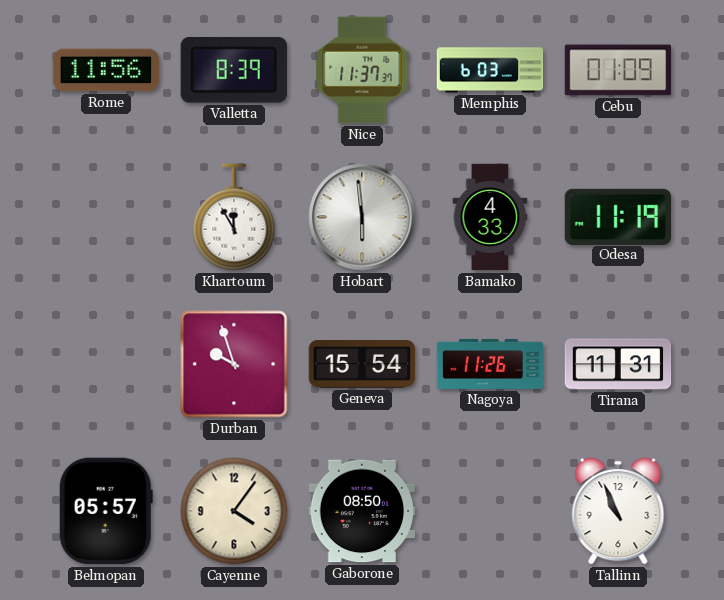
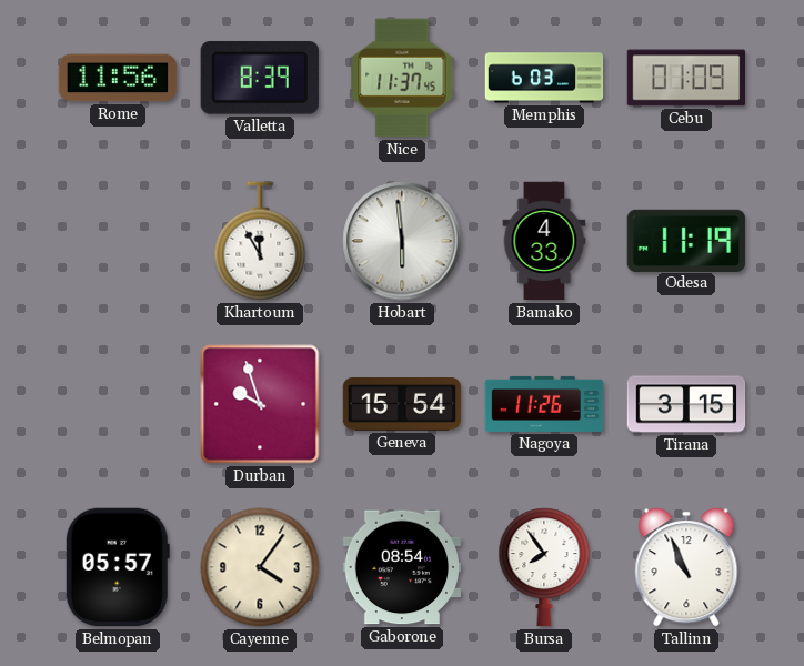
Nice: 11:37:37 -> 11:37:45
Tirana: 11:31 -> 3:15
Gaborone: 08:50 -> 08:54
Bursa: none -> 7:54
